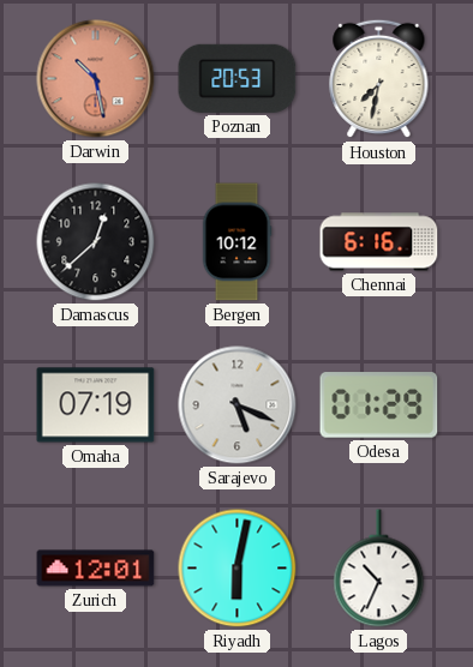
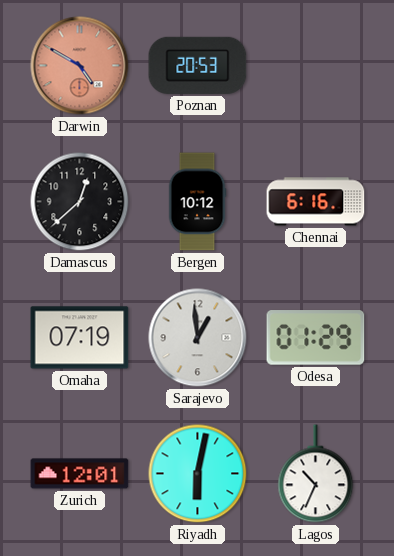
Darwin: 10:28 -> 4:50
Houston: 7:32 -> none
Sarajevo: 5:19 -> 12:59
